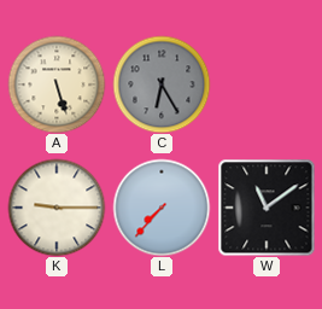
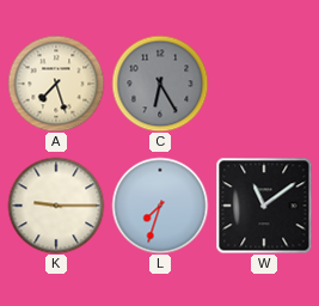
A: 5:27 -> 7:27
L: 7:37 -> 7:33
